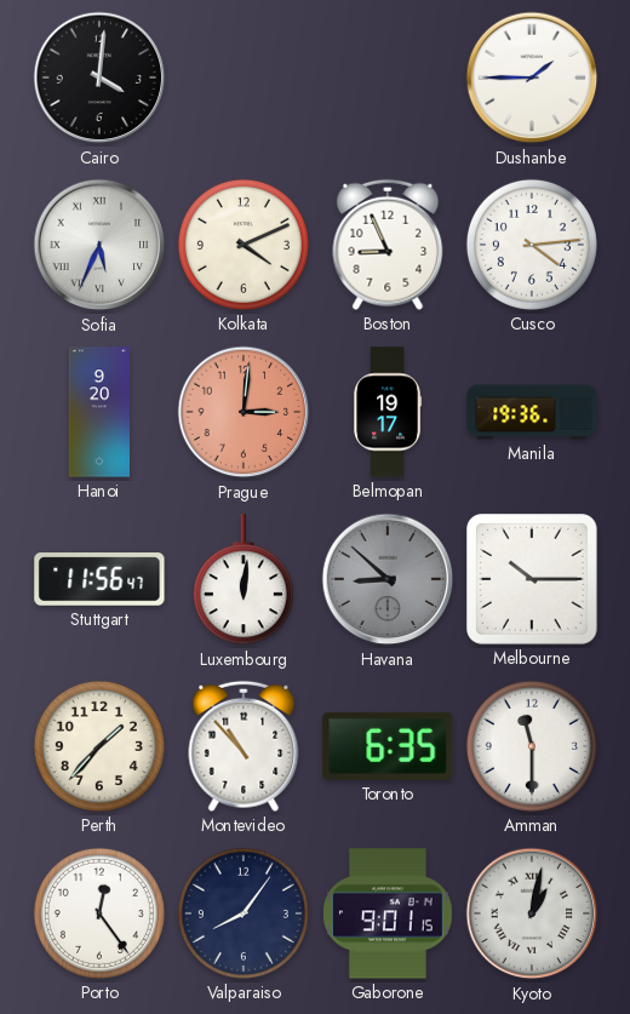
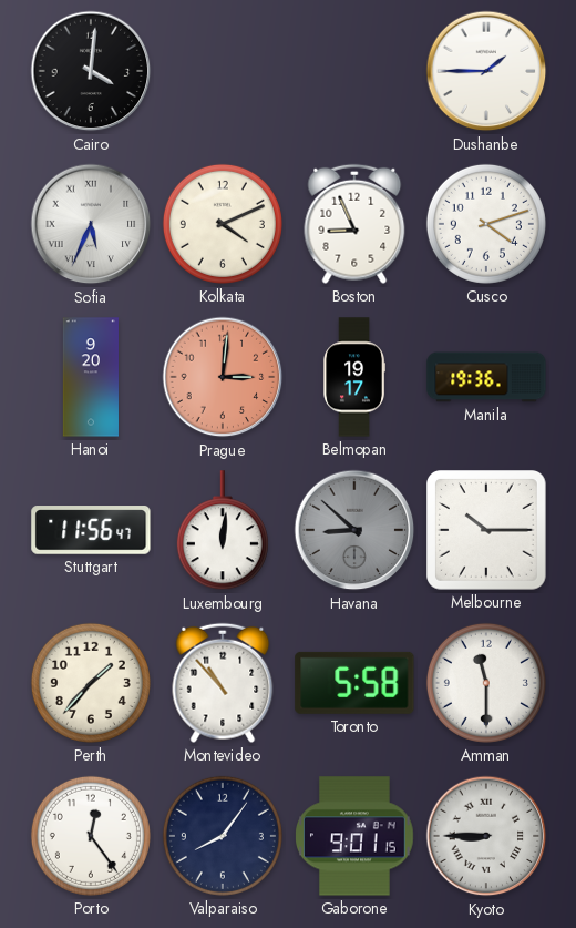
Cusco: 4:14 -> 4:12
Toronto: 6:35 -> 5:58
Kyoto: 1:02 -> 8:45
